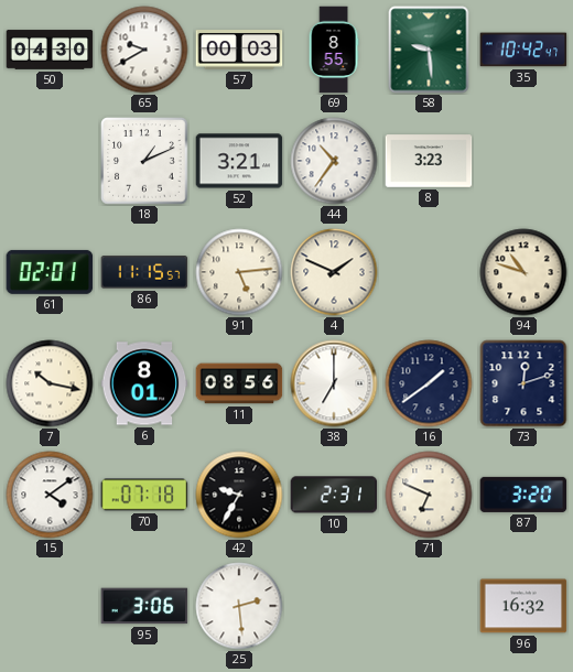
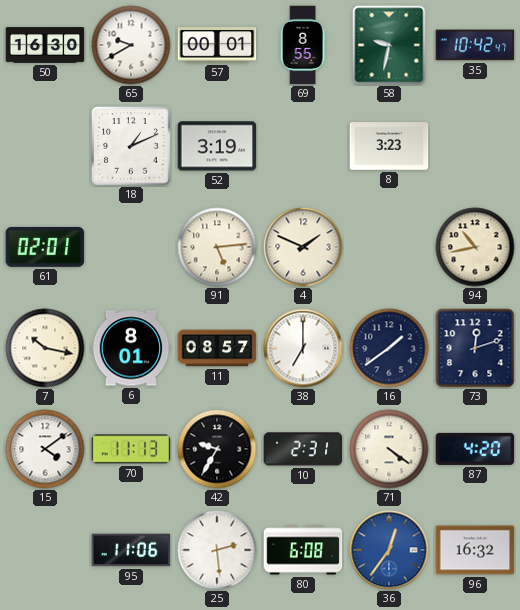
50: 04:30 -> 16:30
57: 00:03 -> 00:01
58: 9:29 -> 9:32
52: 3:21 -> 3:19
44: 10:36 -> none
86: 11:15 -> none
94: 10:48 -> 10:43
11: 08:56 -> 08:57
70: 07:18 -> 11:13
71: 6:49 -> 4:21
87: 3:20 -> 4:20
95: 3:06 -> 11:06
80: none -> 6:08
36: none -> 12:36
